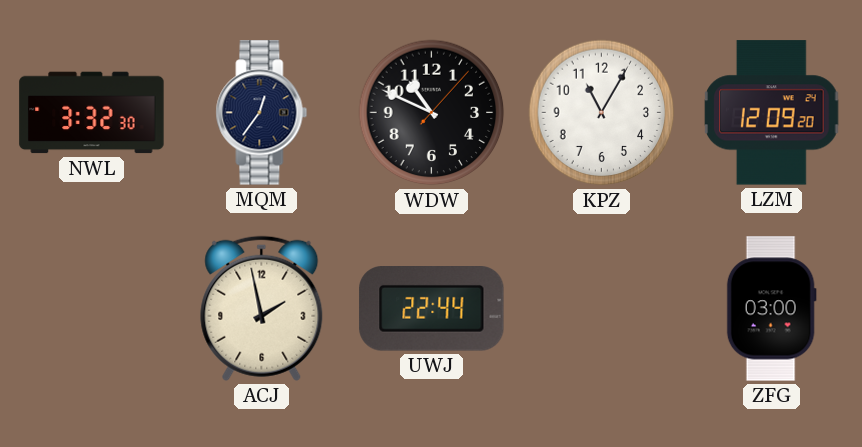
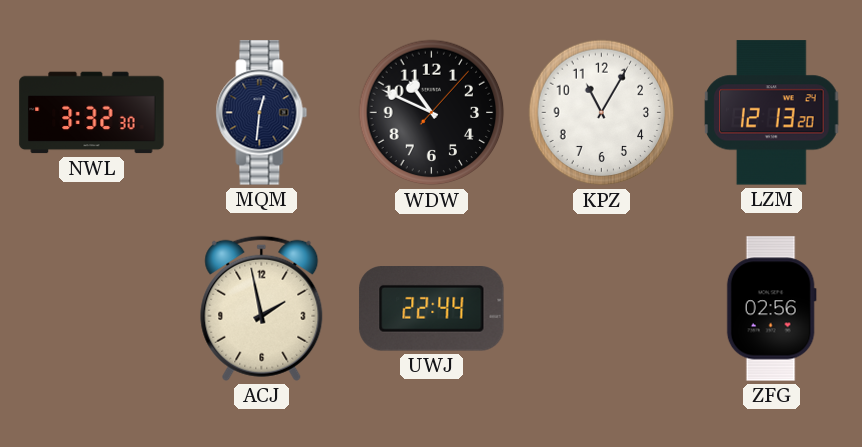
MQM: 12:36 -> 12:31
LZM: 12:09 -> 12:13
ZFG: 03:00 -> 02:56
